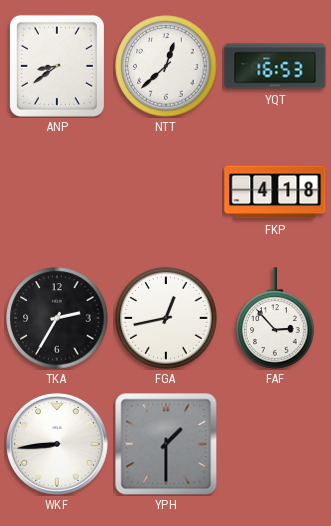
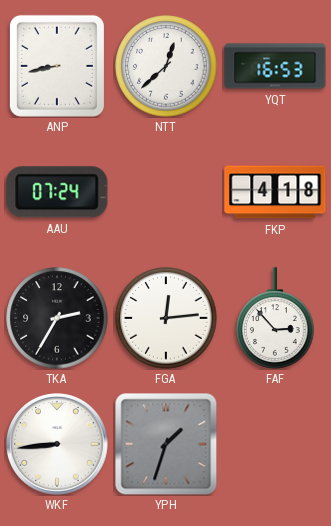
ANP: 8:39 -> 8:43
AAU: none -> 07:24
FGA: 12:43 -> 12:14
YPH: 1:30 -> 1:33
